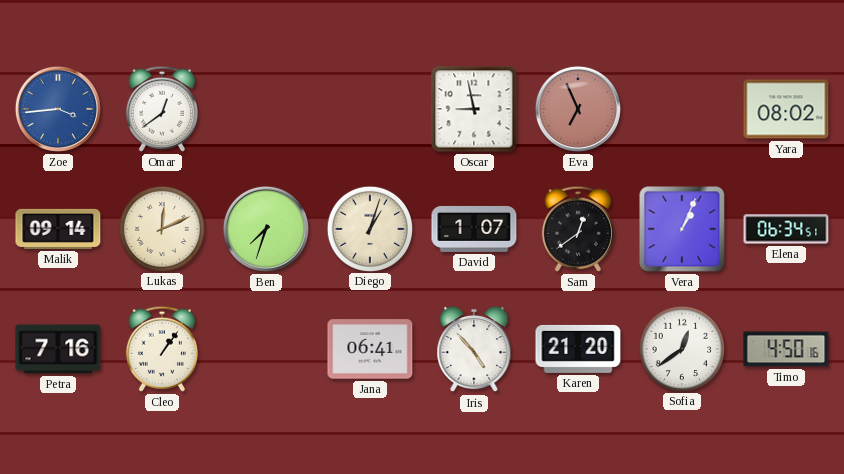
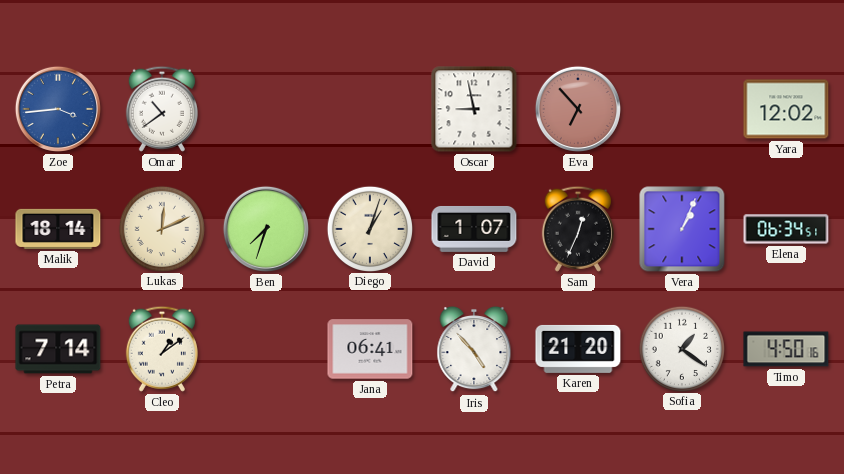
Omar: 12:39 -> 10:39
Eva: 6:56 -> 6:53
Yara: 08:02 -> 12:02
Malik: 09:14 -> 18:14
Sam: 12:39 -> 12:34
Petra: 7:16 -> 7:14
Cleo: 1:06 -> 1:09
Sofia: 12:39 -> 1:21
